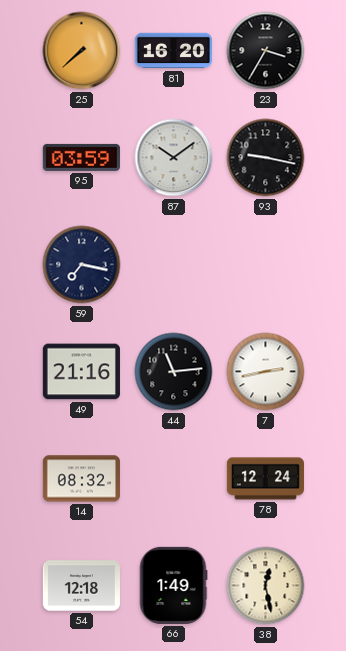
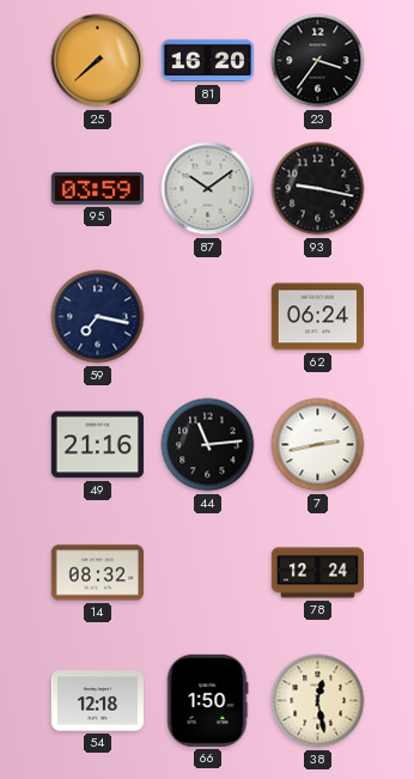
23: 3:35 -> 3:36
62: none -> 06:24
66: 1:49 -> 1:50
